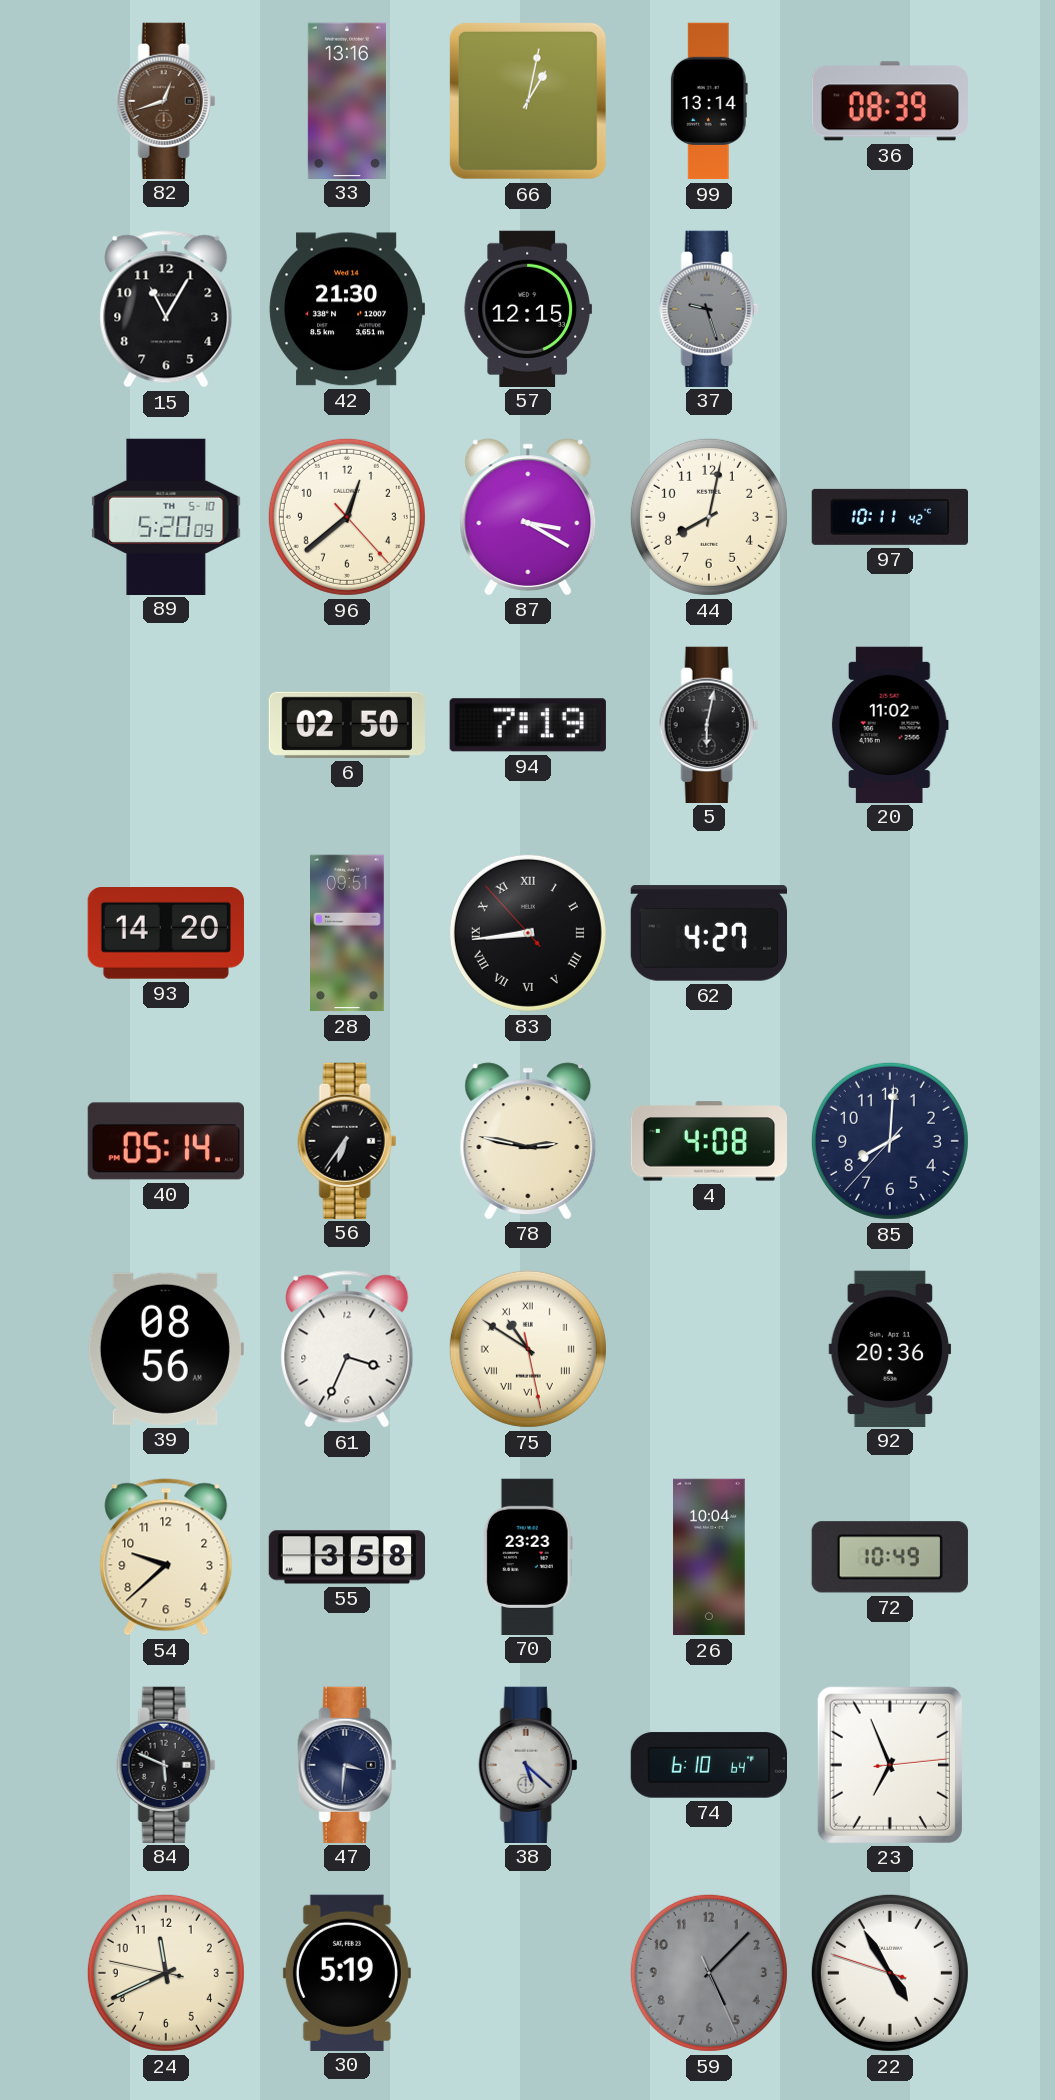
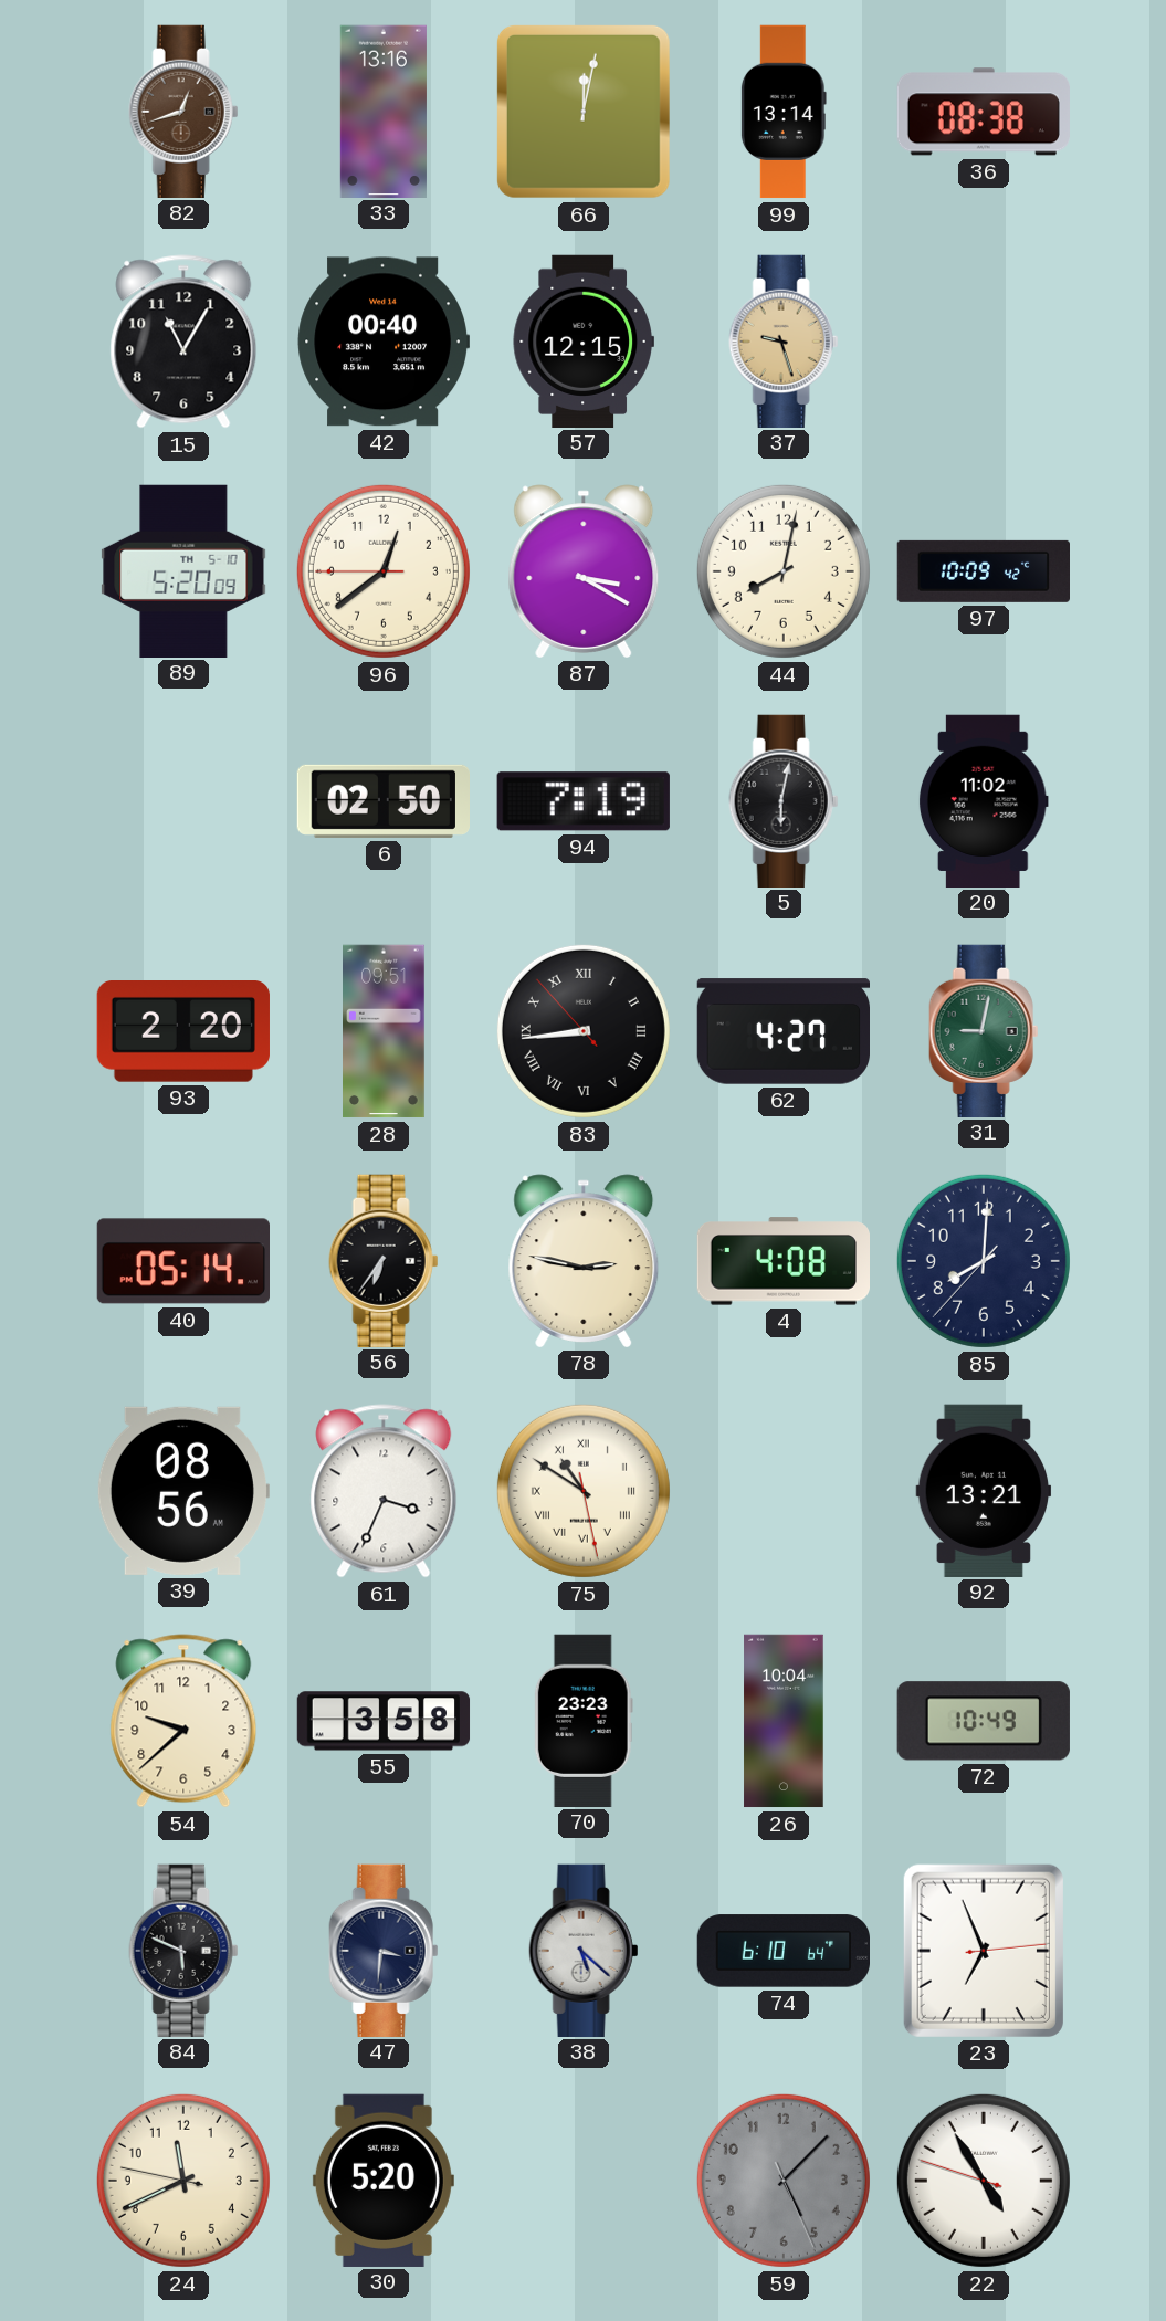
66: 1:02 -> 12:02
36: 08:39 -> 08:38
42: 21:30 -> 00:40
37 dial: grey -> champagne
96: 12:38:23 -> 12:38:45
97: 10:11 -> 10:09
93: 14:20 -> 2:20
31: none -> 9:02
92: 20:36 -> 13:21
30: 5:19 -> 5:20
